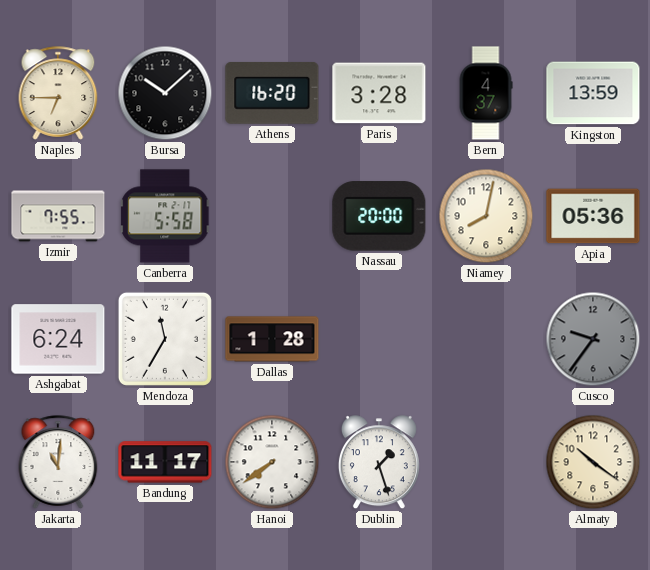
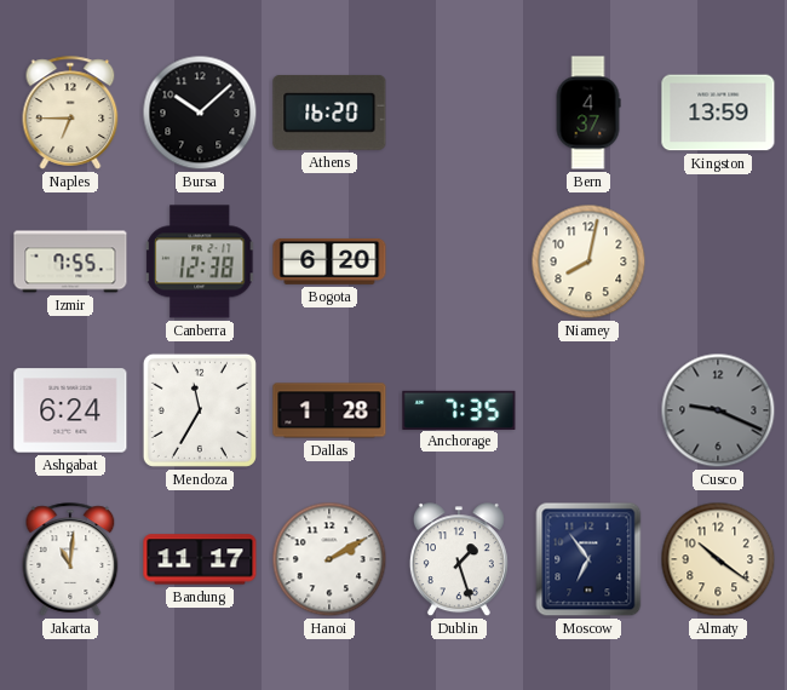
Paris: 3:28 -> none
Canberra: 5:58 -> 12:38
Bogota: none -> 6:20
Nassau: 20:00 -> none
Apia: 05:36 -> none
Anchorage: none -> 7:35
Cusco: 9:36 -> 9:19
Hanoi: 7:39 -> 2:10
Moscow: none -> 6:54
